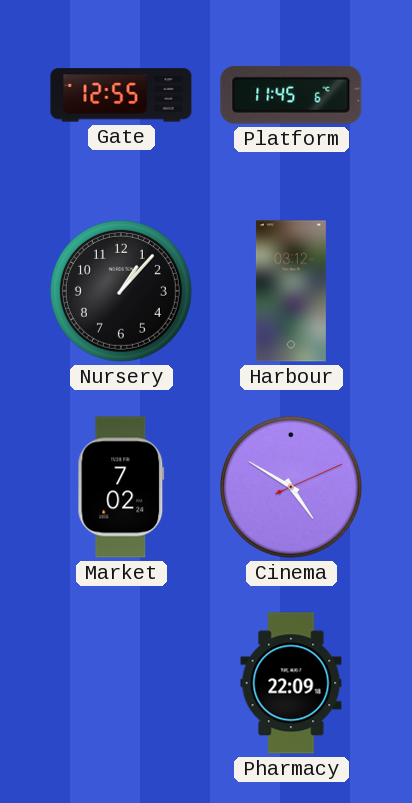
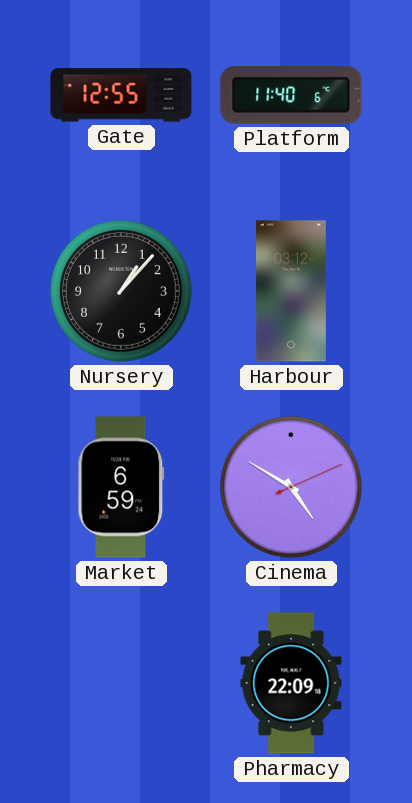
Platform: 11:45 -> 11:40
Market: 7:02 -> 6:59
